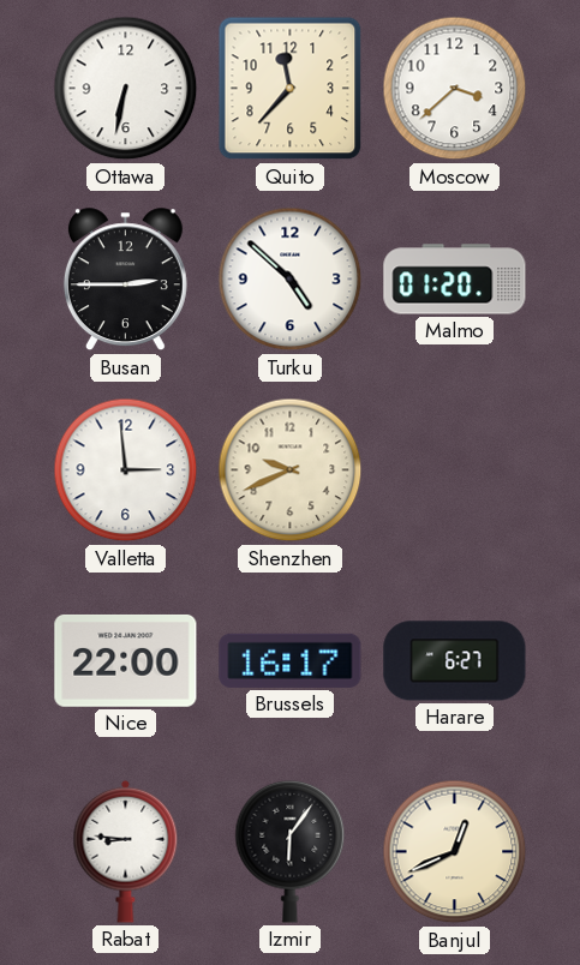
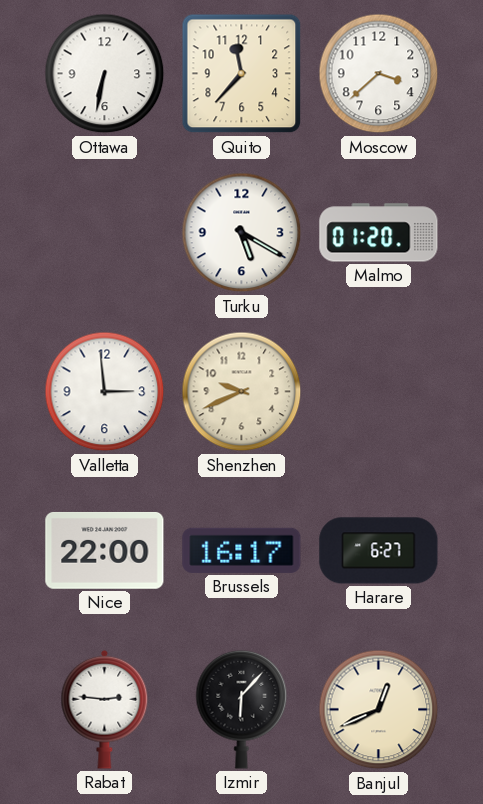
Busan: 2:45 -> none
Turku: 4:52 -> 5:20
Rabat: 8:46 -> 2:46
Izmir: 6:06 -> 6:07
